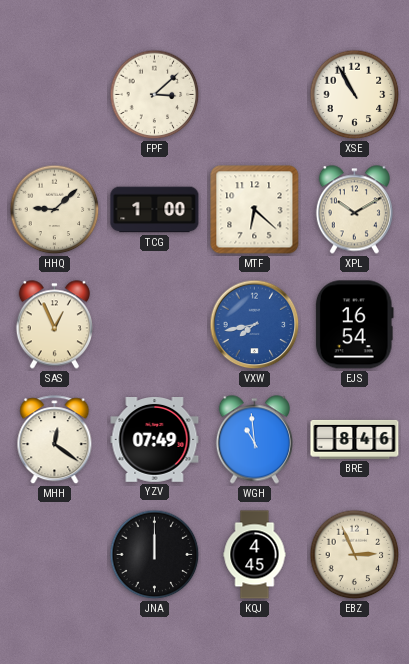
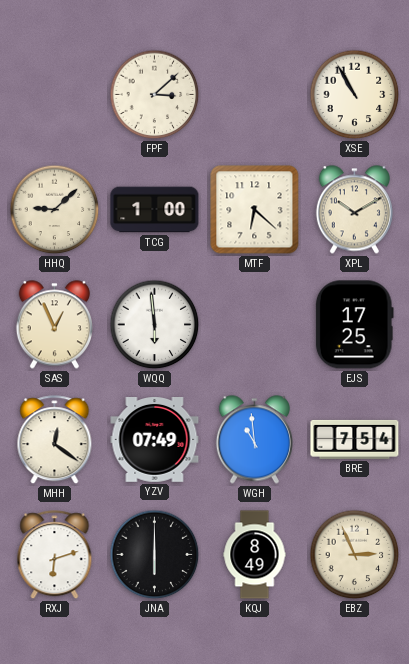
WQQ: none -> 5:59
VXW: 7:43 -> none
EJS: 16:54 -> 17:25
BRE: 8:46 -> 7:54
RXJ: none -> 6:12
JNA: 12:00 -> 6:00
KQJ: 4:45 -> 8:49
